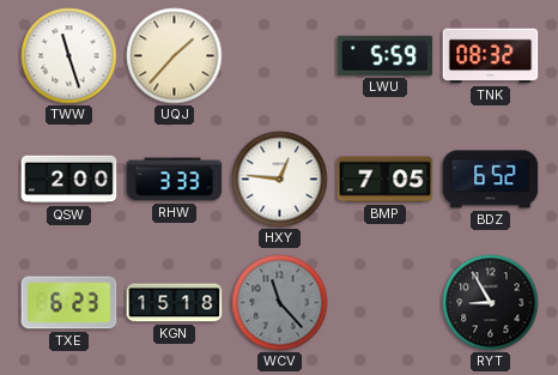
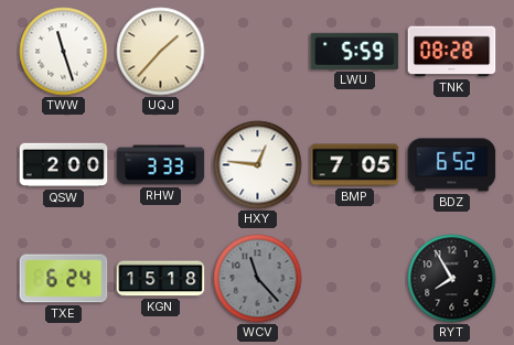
TNK: 08:32 -> 08:28
TXE: 6:23 -> 6:24
RYT: 8:55 -> 7:55
